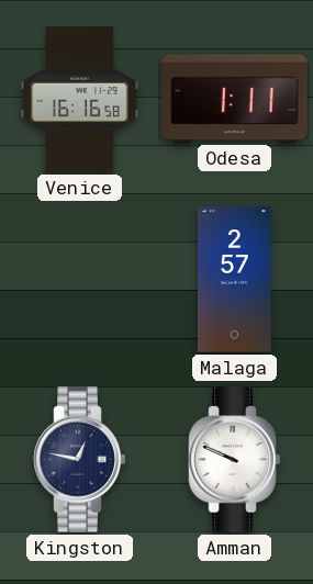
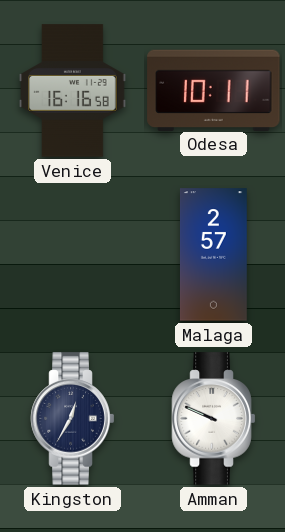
Odesa: 1:11 -> 10:11
Kingston: 12:47 -> 12:35
